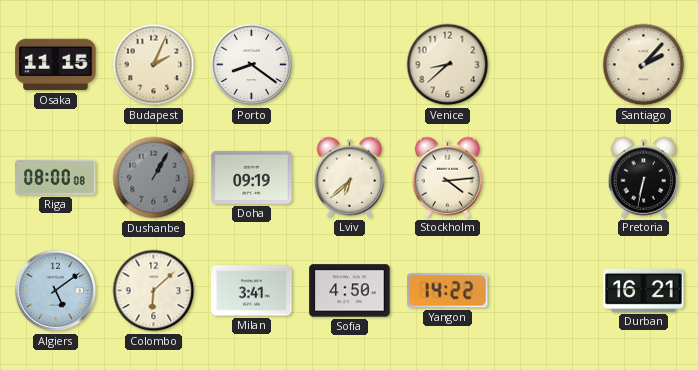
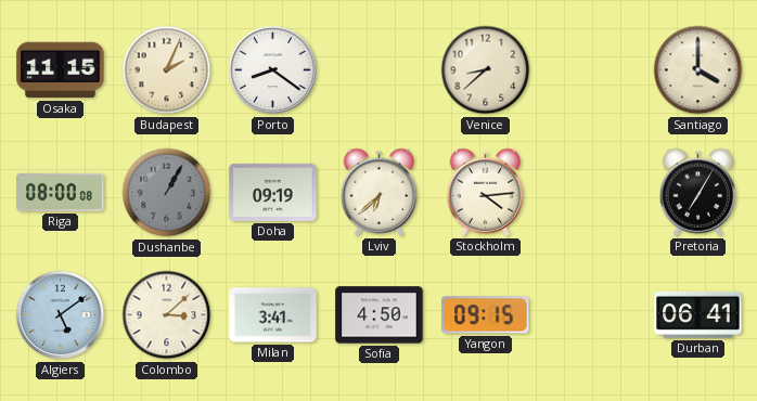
Santiago: 2:07 -> 4:00
Pretoria: 6:32 -> 7:05
Colombo: 6:08 -> 3:08
Yangon: 14:22 -> 09:15
Durban: 16:21 -> 06:41
